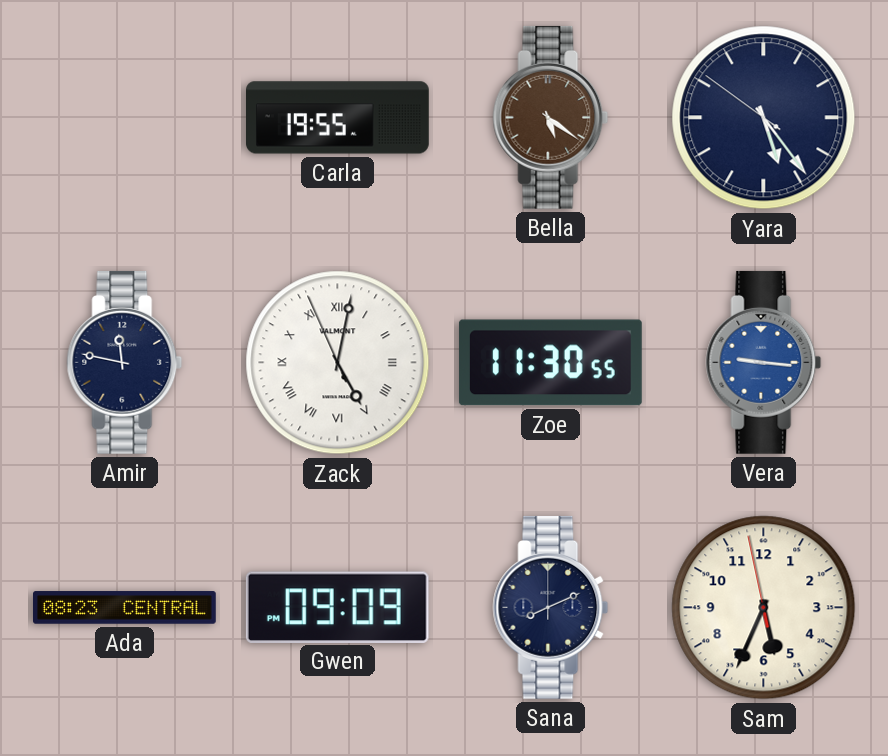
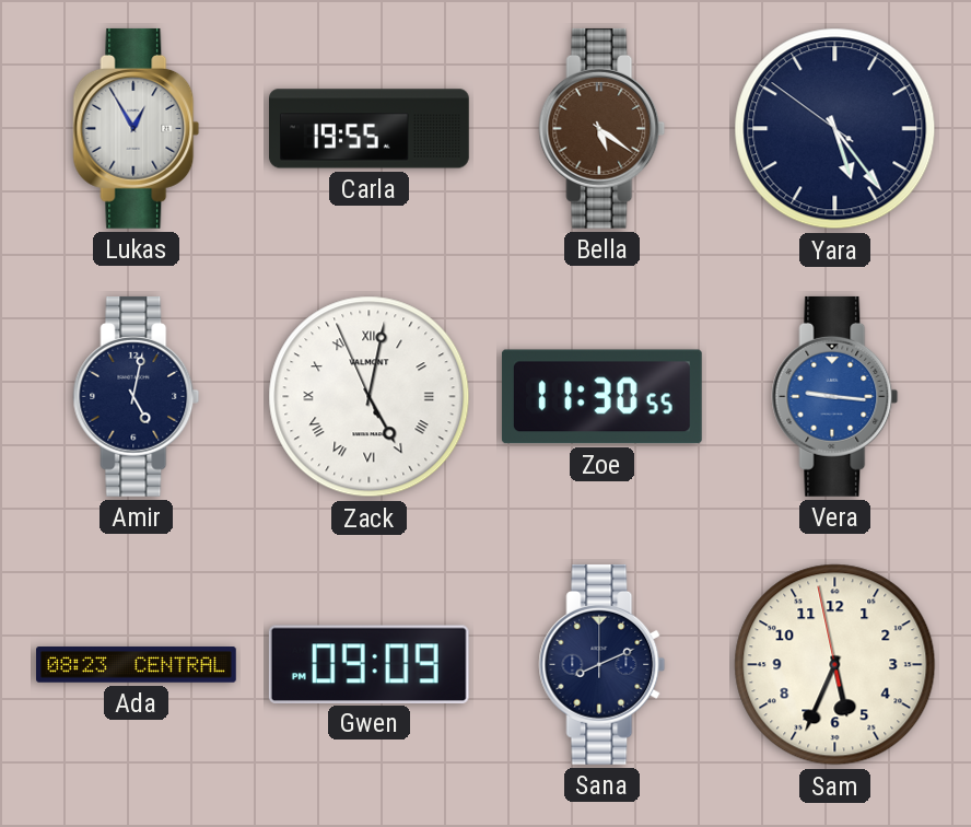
Lukas: none -> 12:55
Amir: 11:47 -> 5:02
